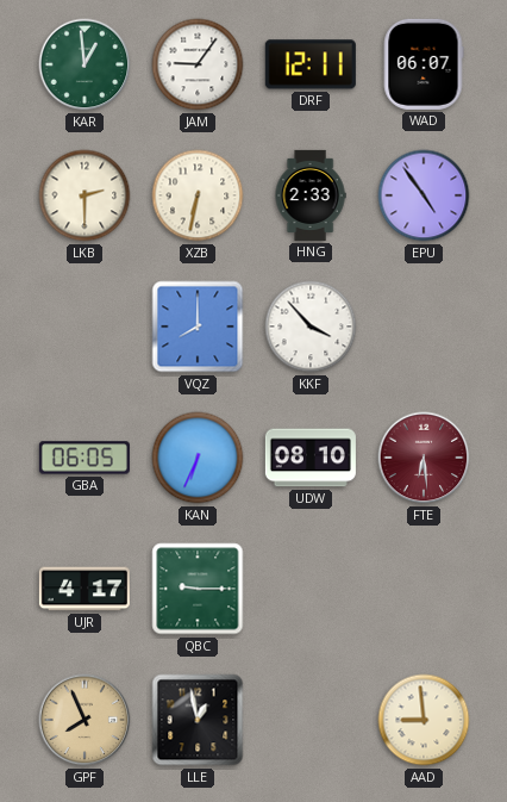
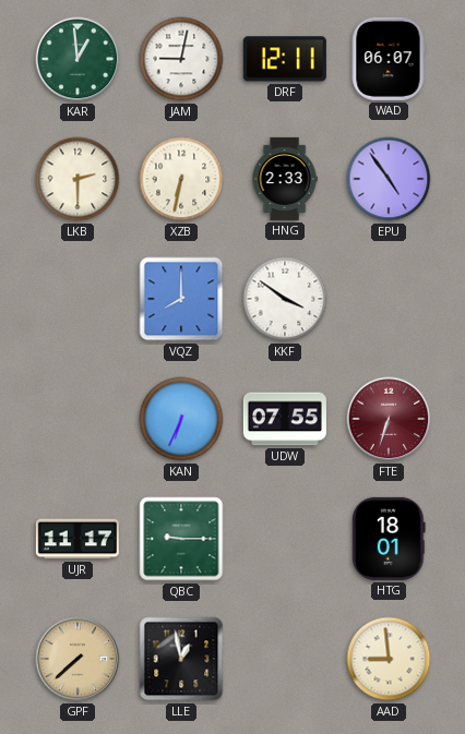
JAM: 9:06 -> 9:02
KKF: 3:53 -> 3:51
GBA: 06:05 -> none
UDW: 08:10 -> 07:55
FTE: 6:29 -> 6:33
UJR: 4:17 -> 11:17
HTG: none -> 18:01
GPF: 7:56 -> 7:38
